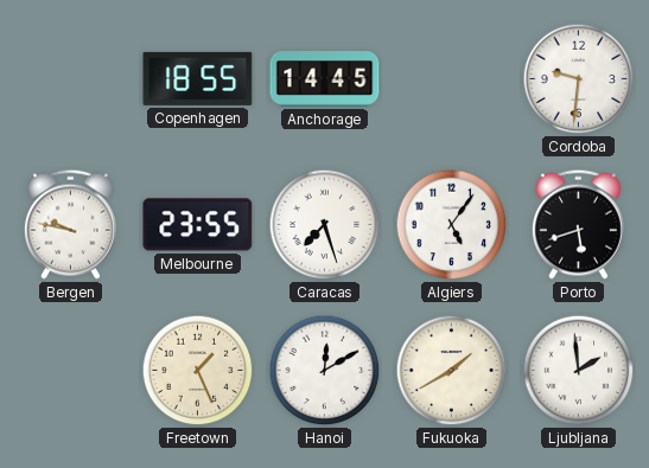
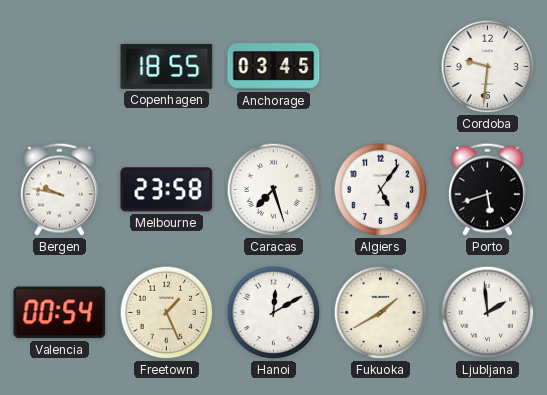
Anchorage: 14:45 -> 03:45
Melbourne: 23:55 -> 23:58
Valencia: none -> 00:54
